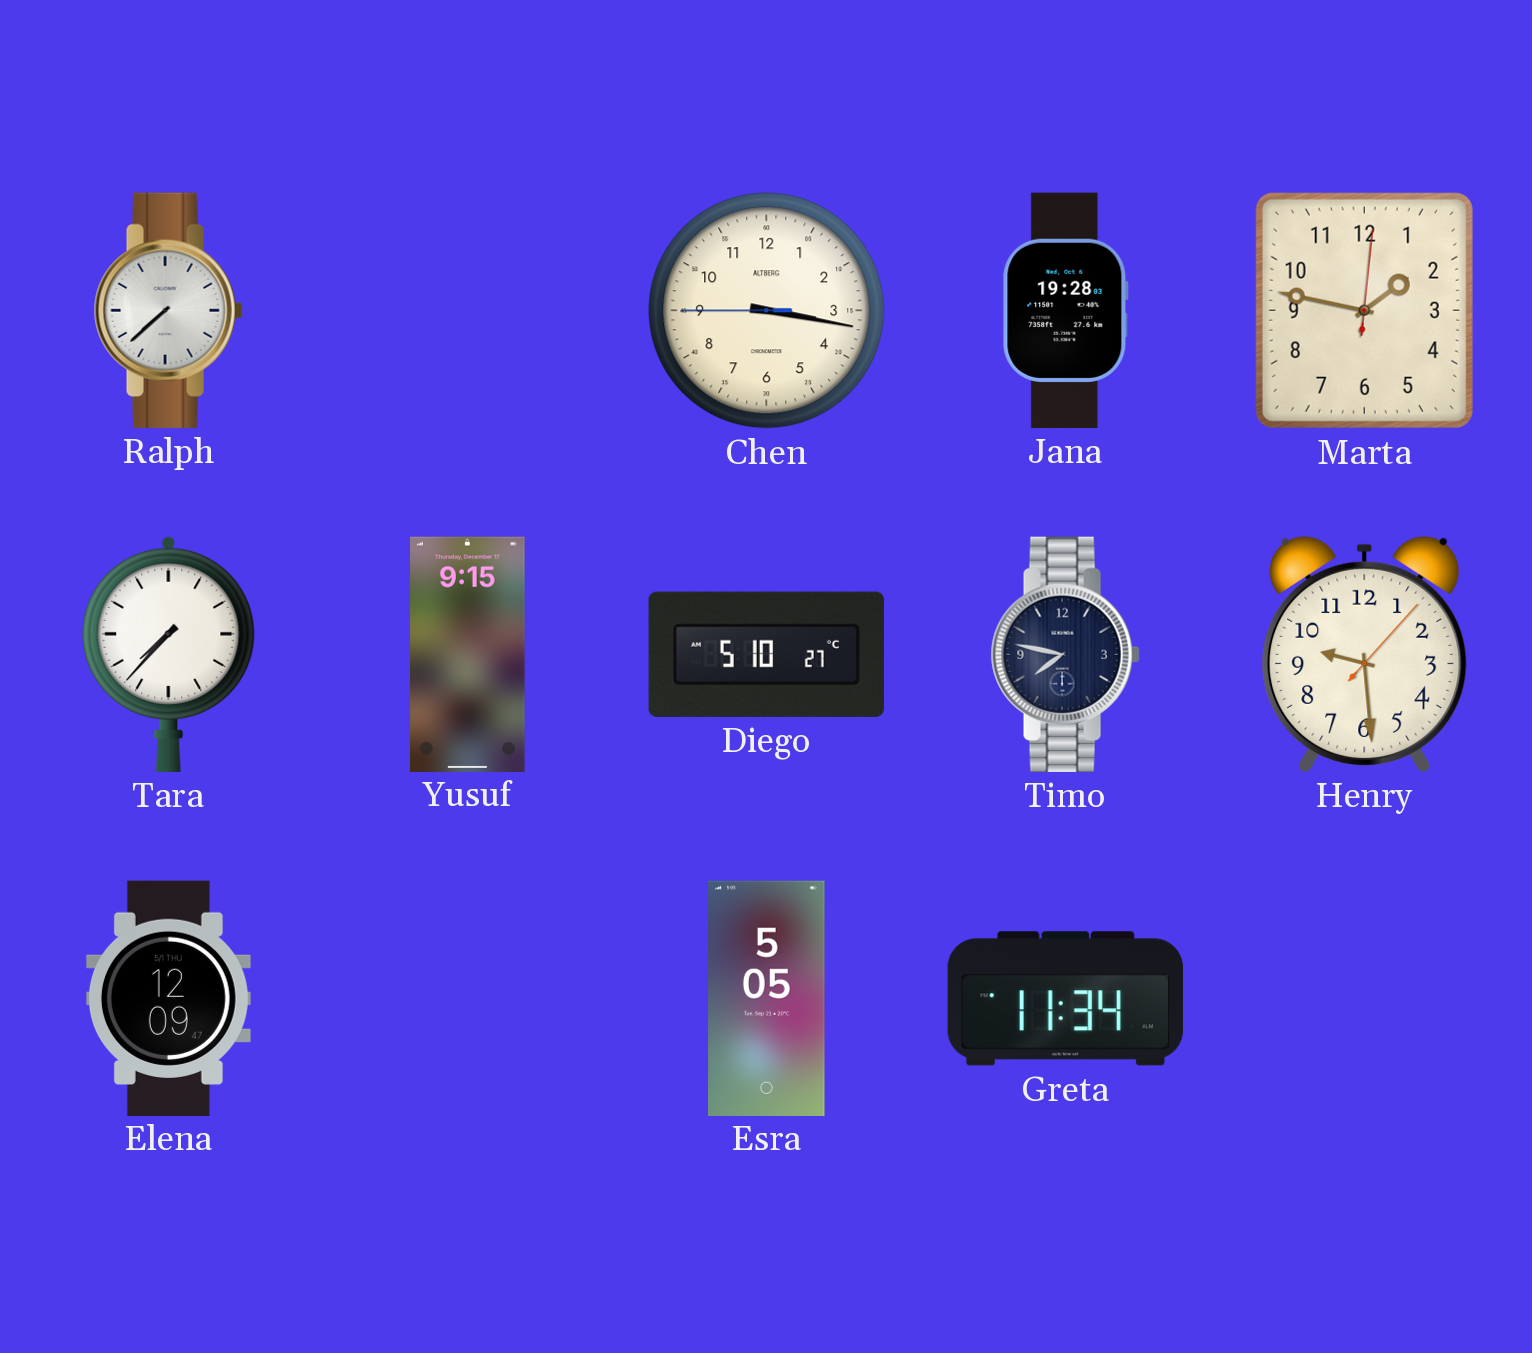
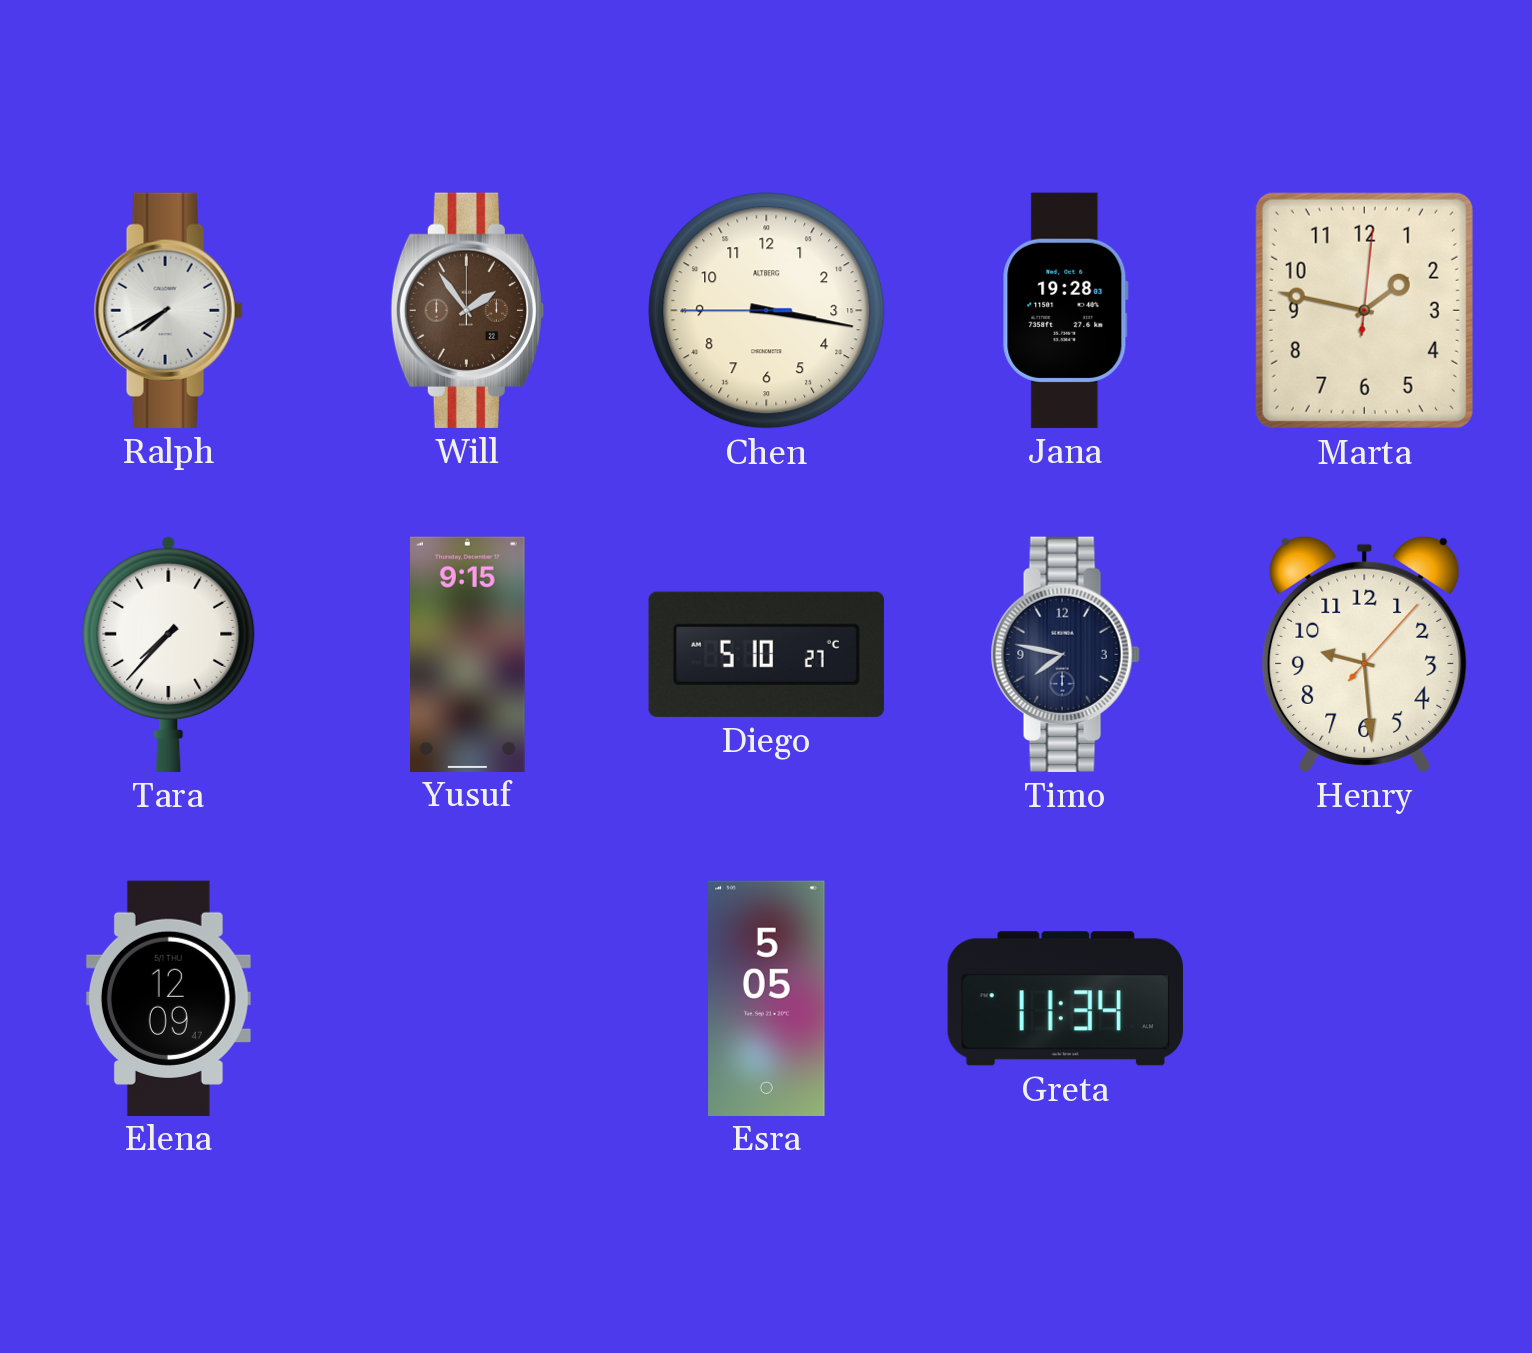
Ralph: 7:38 -> 7:40
Will: none -> 1:54
